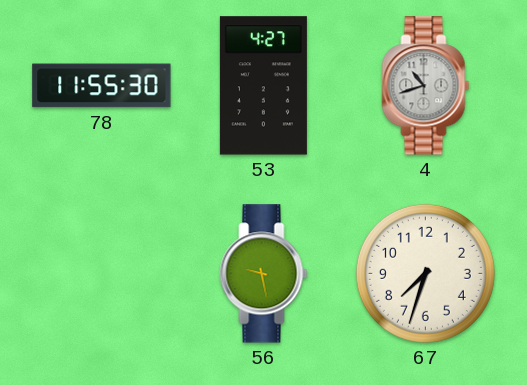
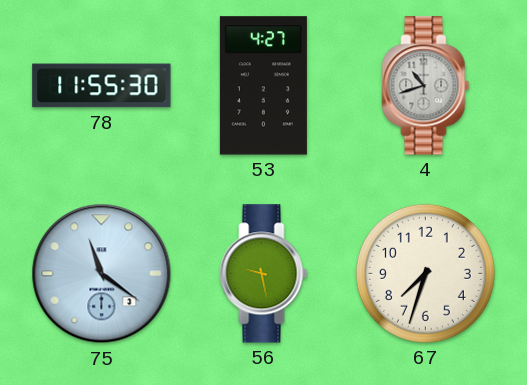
75: none -> 11:21
